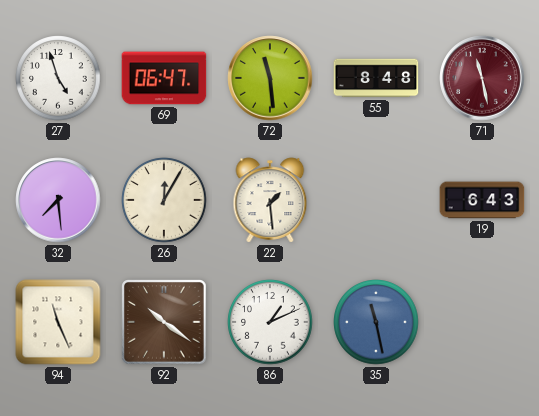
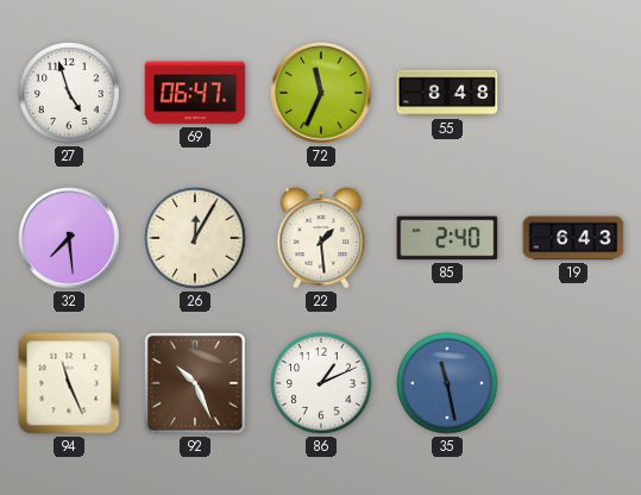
72: 11:29 -> 11:34
71: 11:28 -> none
85: none -> 2:40
92: 10:21 -> 10:26
